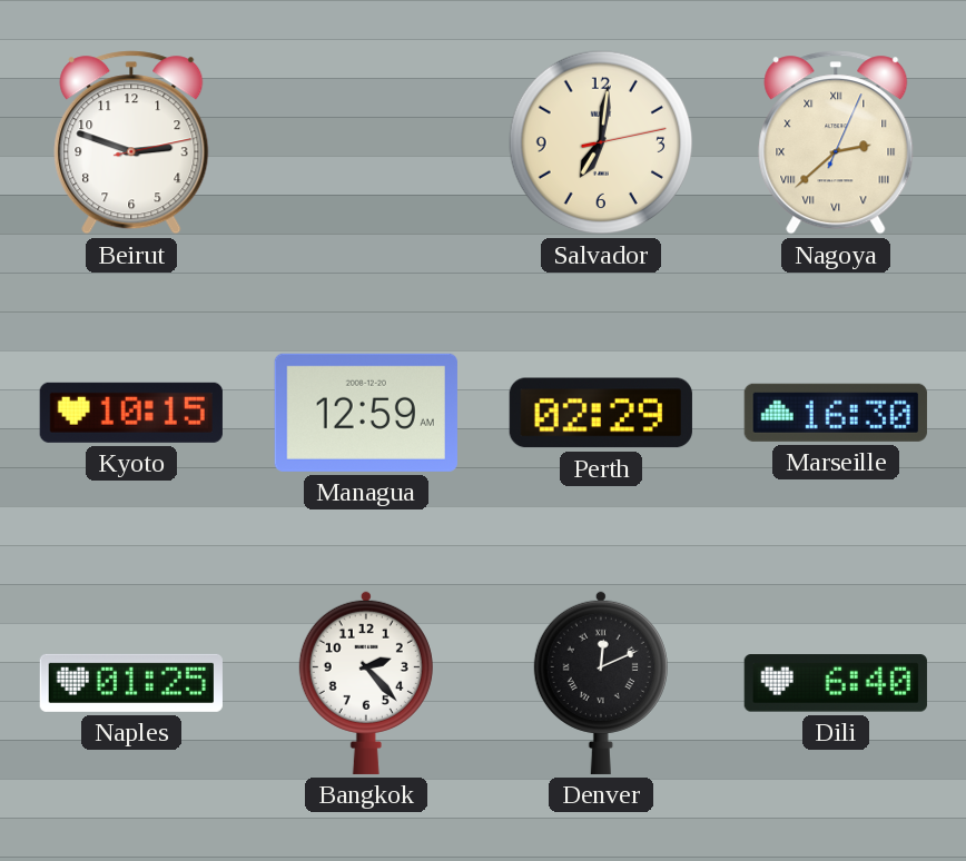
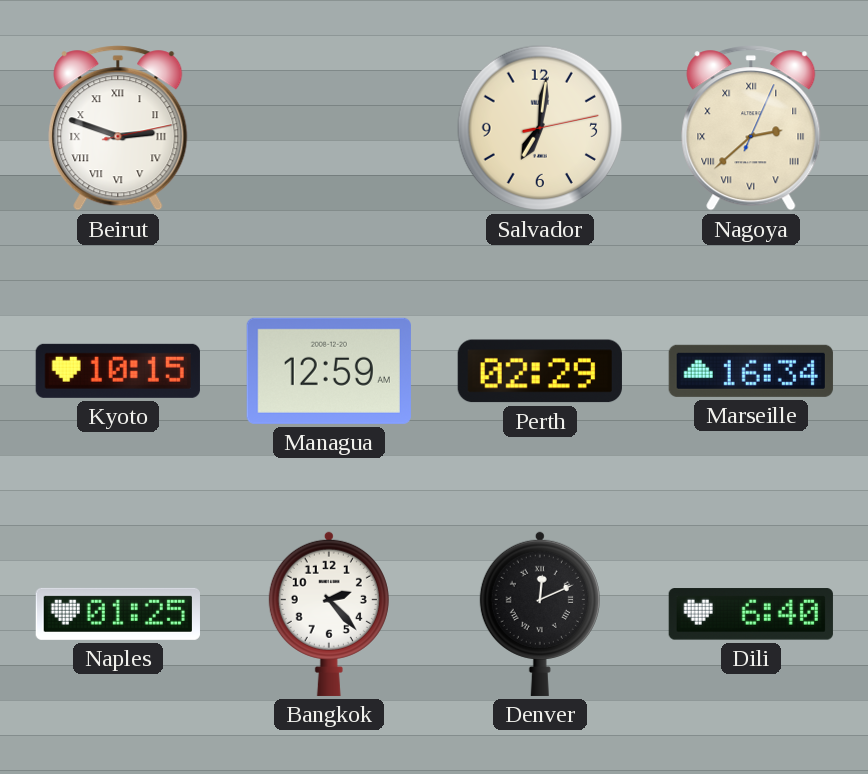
Beirut numerals: Arabic -> Roman
Marseille: 16:30 -> 16:34
